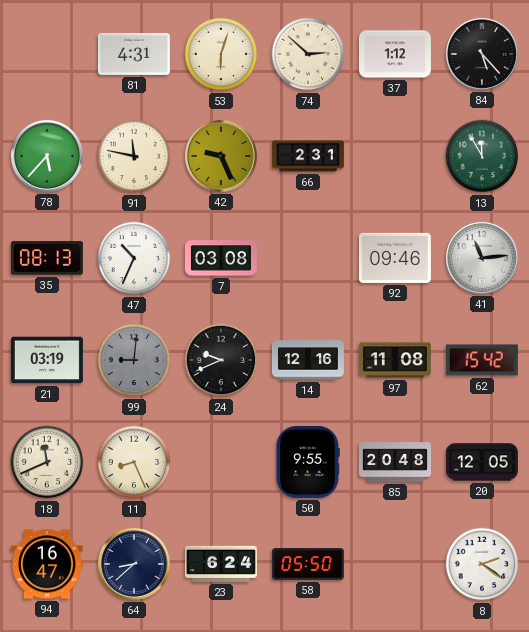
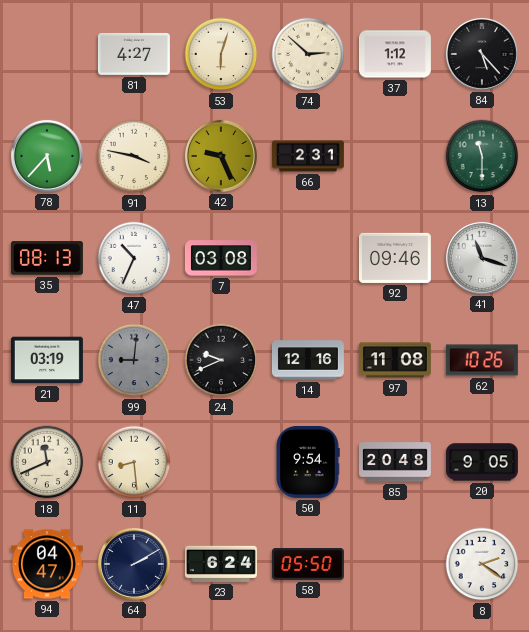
81: 4:31 -> 4:27
91: 11:47 -> 3:47
13: 11:55 -> 11:30
41: 11:14 -> 11:18
62: 15:42 -> 10:26
11: 8:26 -> 8:29
50: 9:55 -> 9:54
20: 12:05 -> 9:05
94: 16:47 -> 04:47
64: 8:38 -> 2:10
